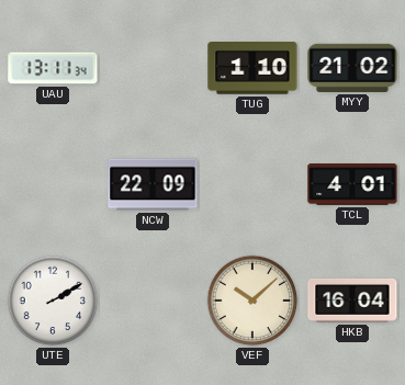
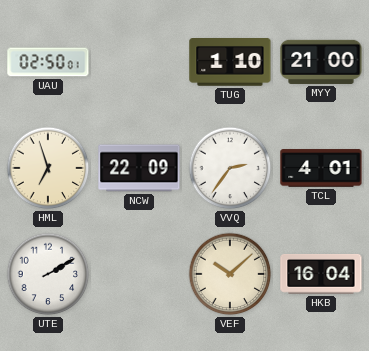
UAU: 13:11 -> 02:50
MYY: 21:02 -> 21:00
HML: none -> 6:57
VVQ: none -> 2:36
